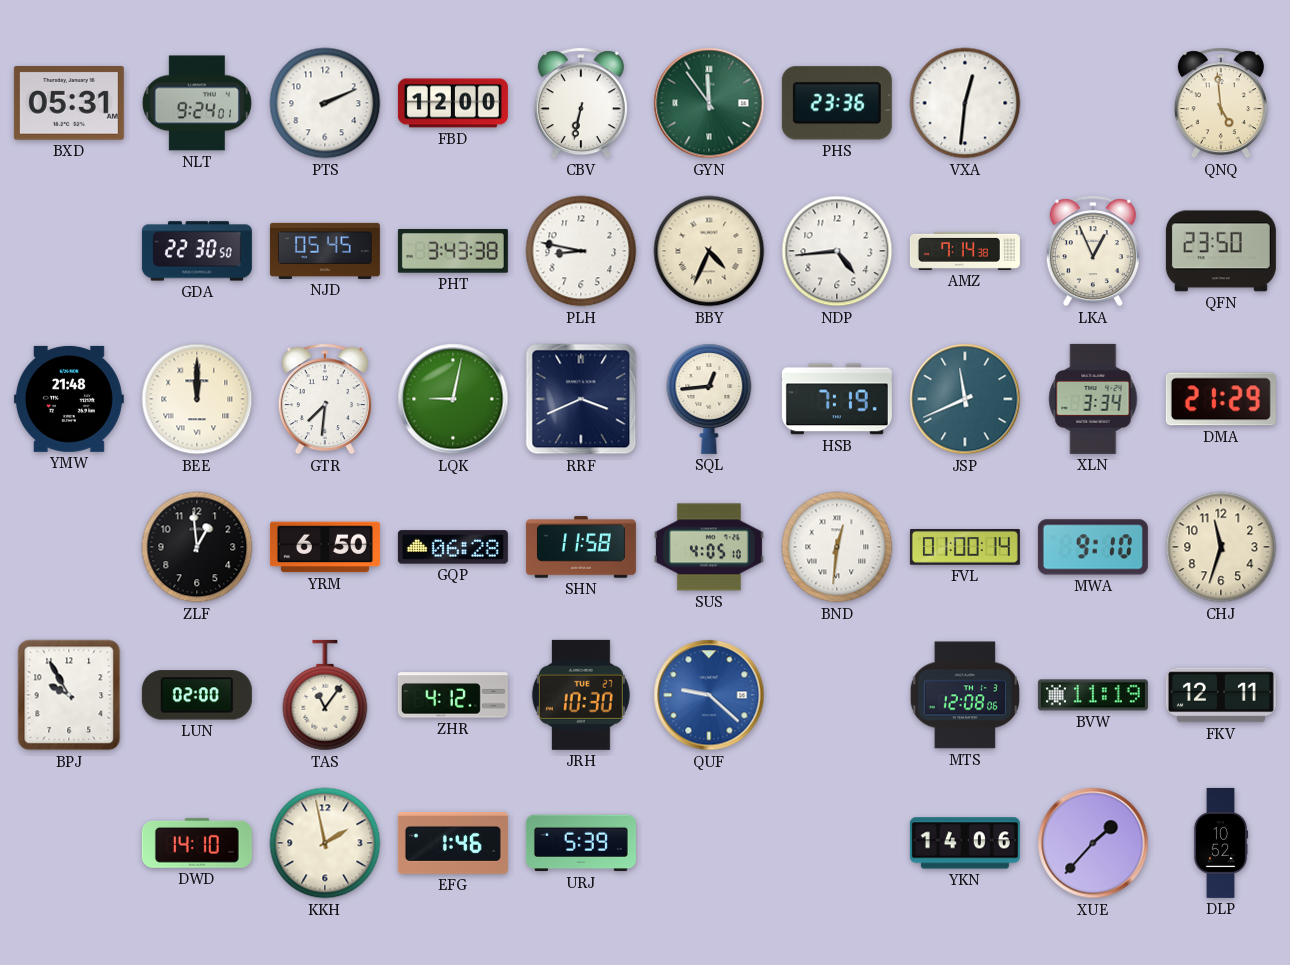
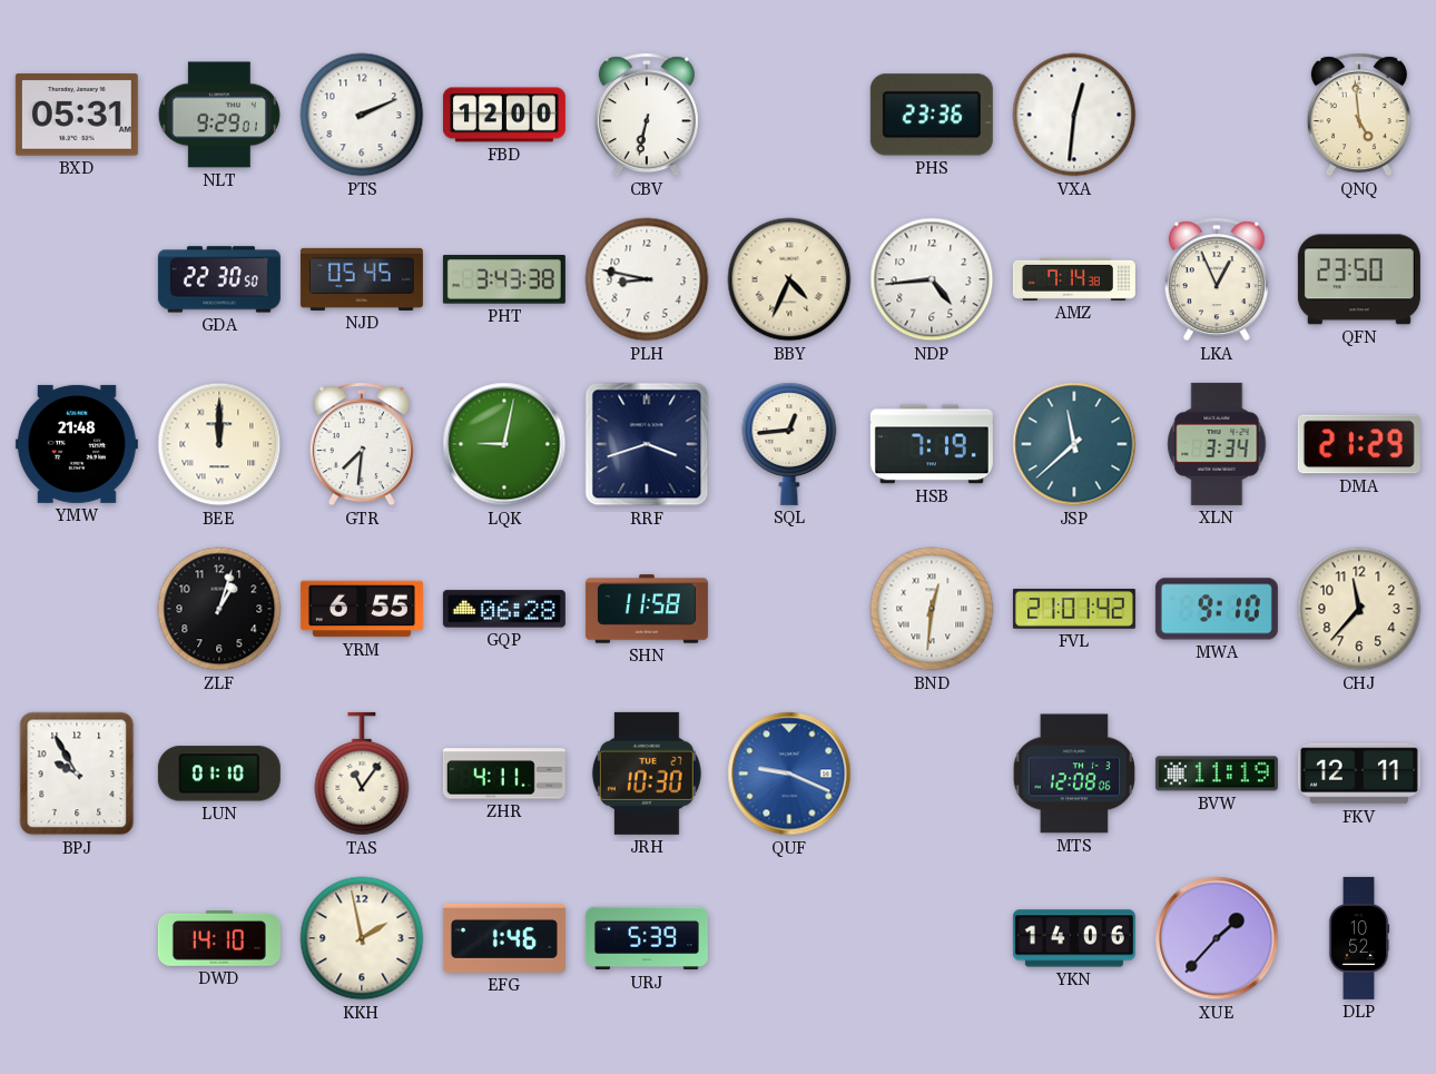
NLT: 9:24 -> 9:29
GYN: 11:54 -> none
RRF: 3:41 -> 3:42
JSP: 11:41 -> 11:38
ZLF: 12:59 -> 1:03
YRM: 6:50 -> 6:55
SUS: 4:05 -> none
FVL: 01:00 -> 21:01
CHJ: 11:33 -> 11:37
LUN: 02:00 -> 01:10
ZHR: 4:12 -> 4:11
QUF: 9:22 -> 9:19
